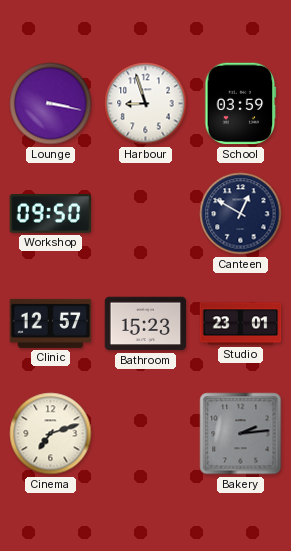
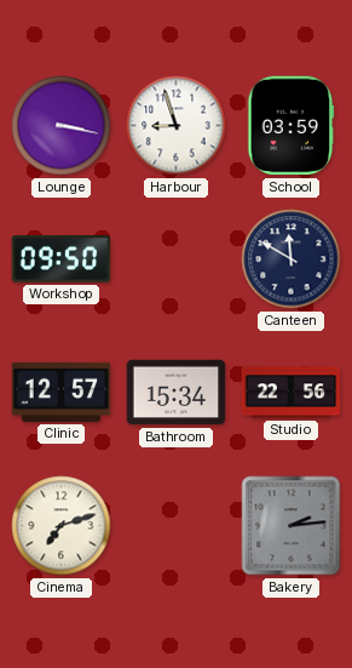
Canteen: 12:50 -> 11:50
Bathroom: 15:23 -> 15:34
Studio: 23:01 -> 22:56
